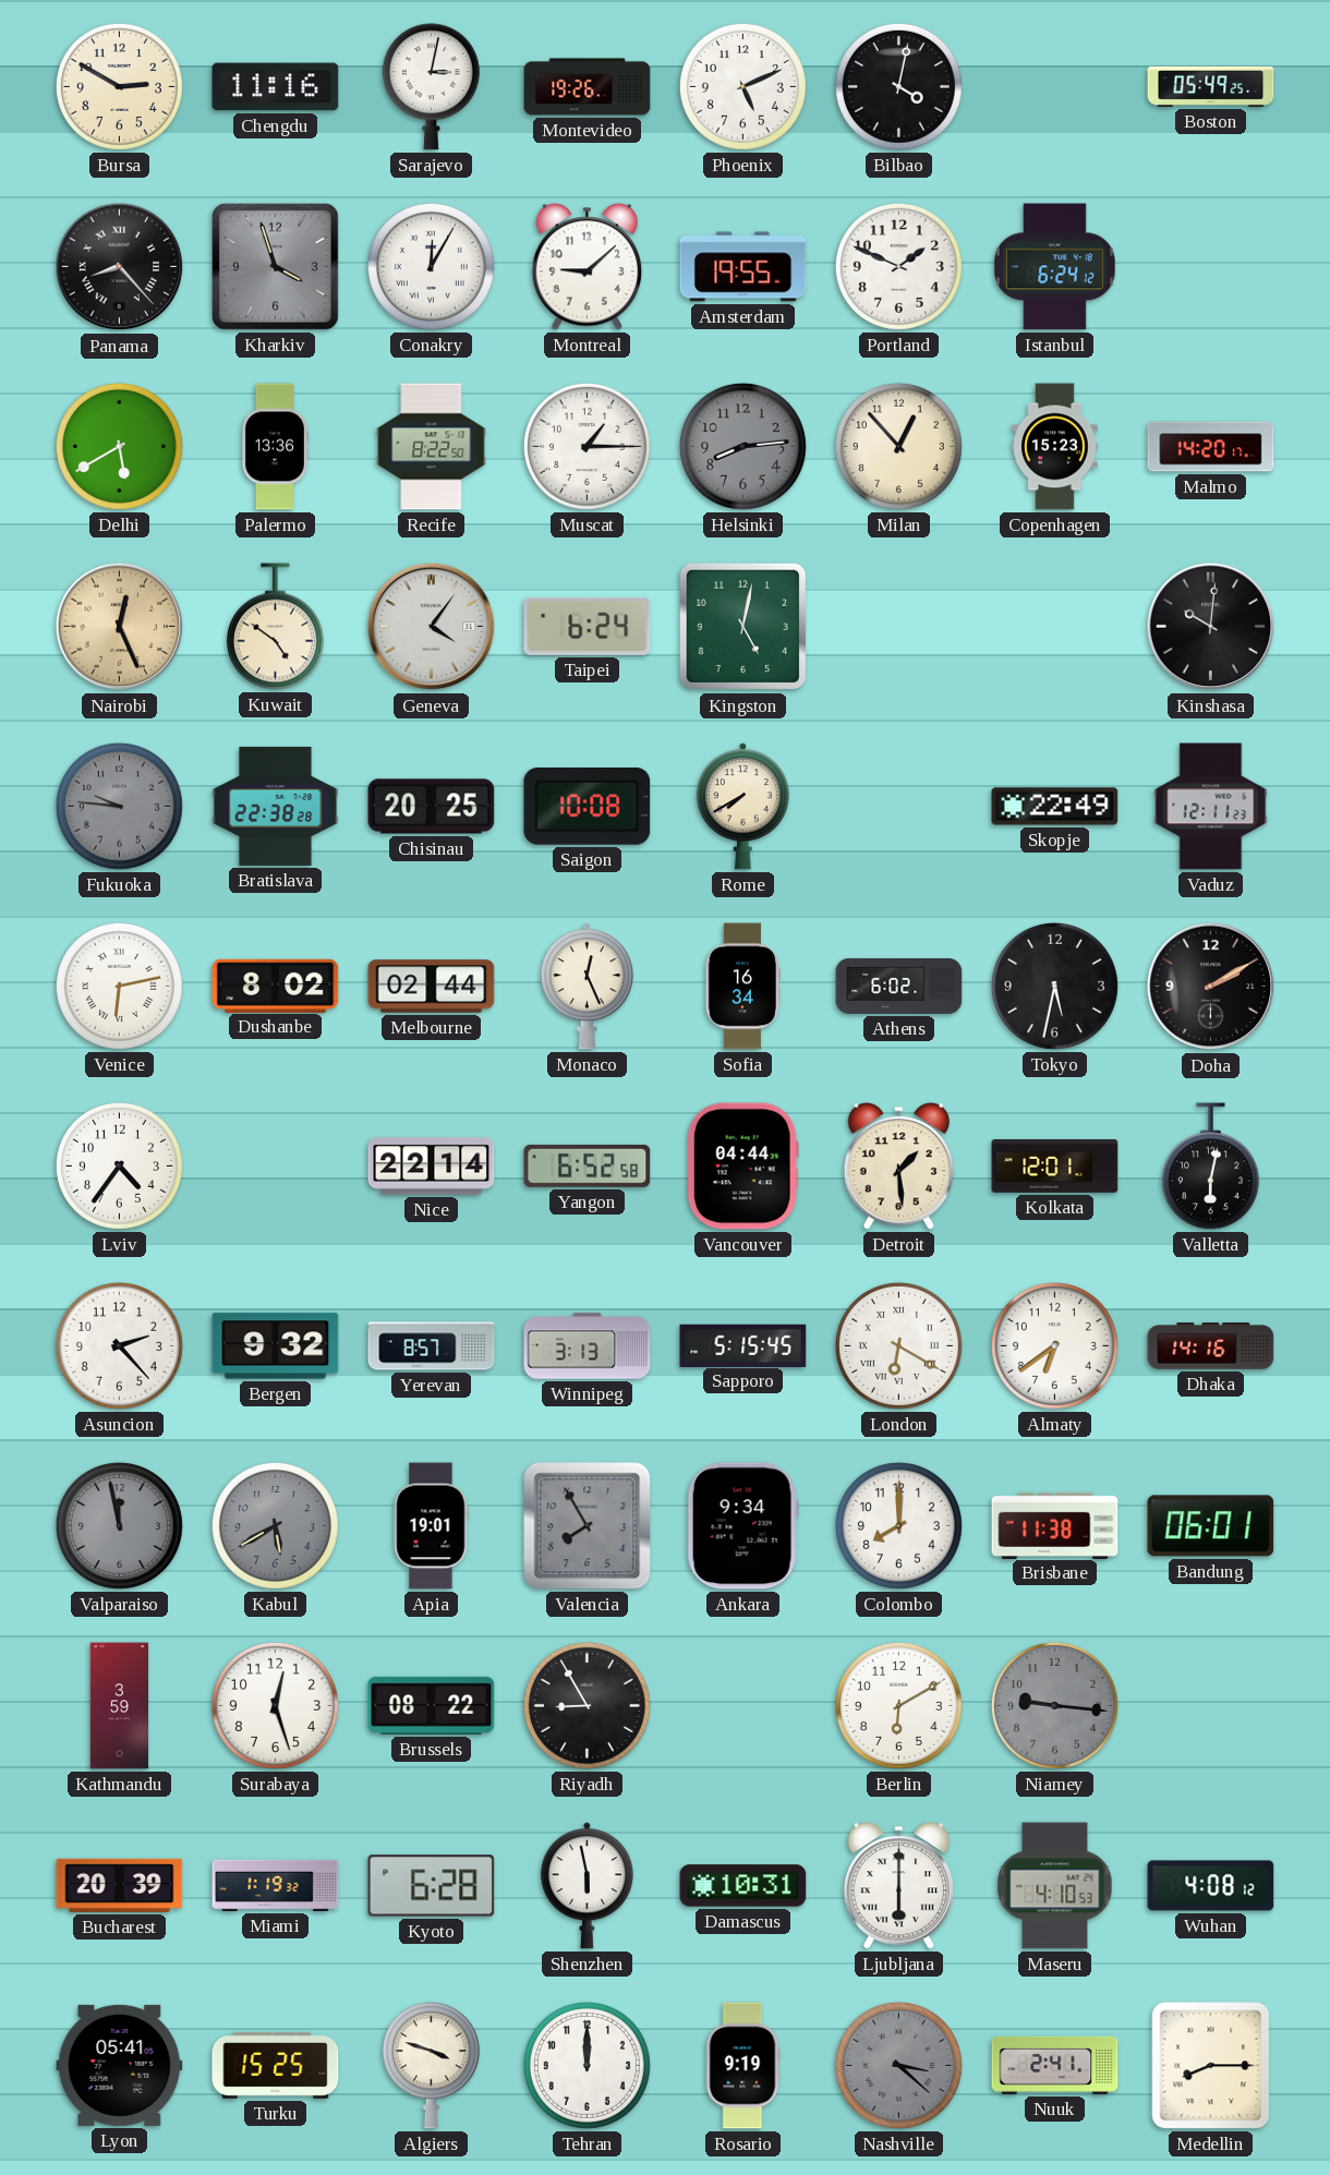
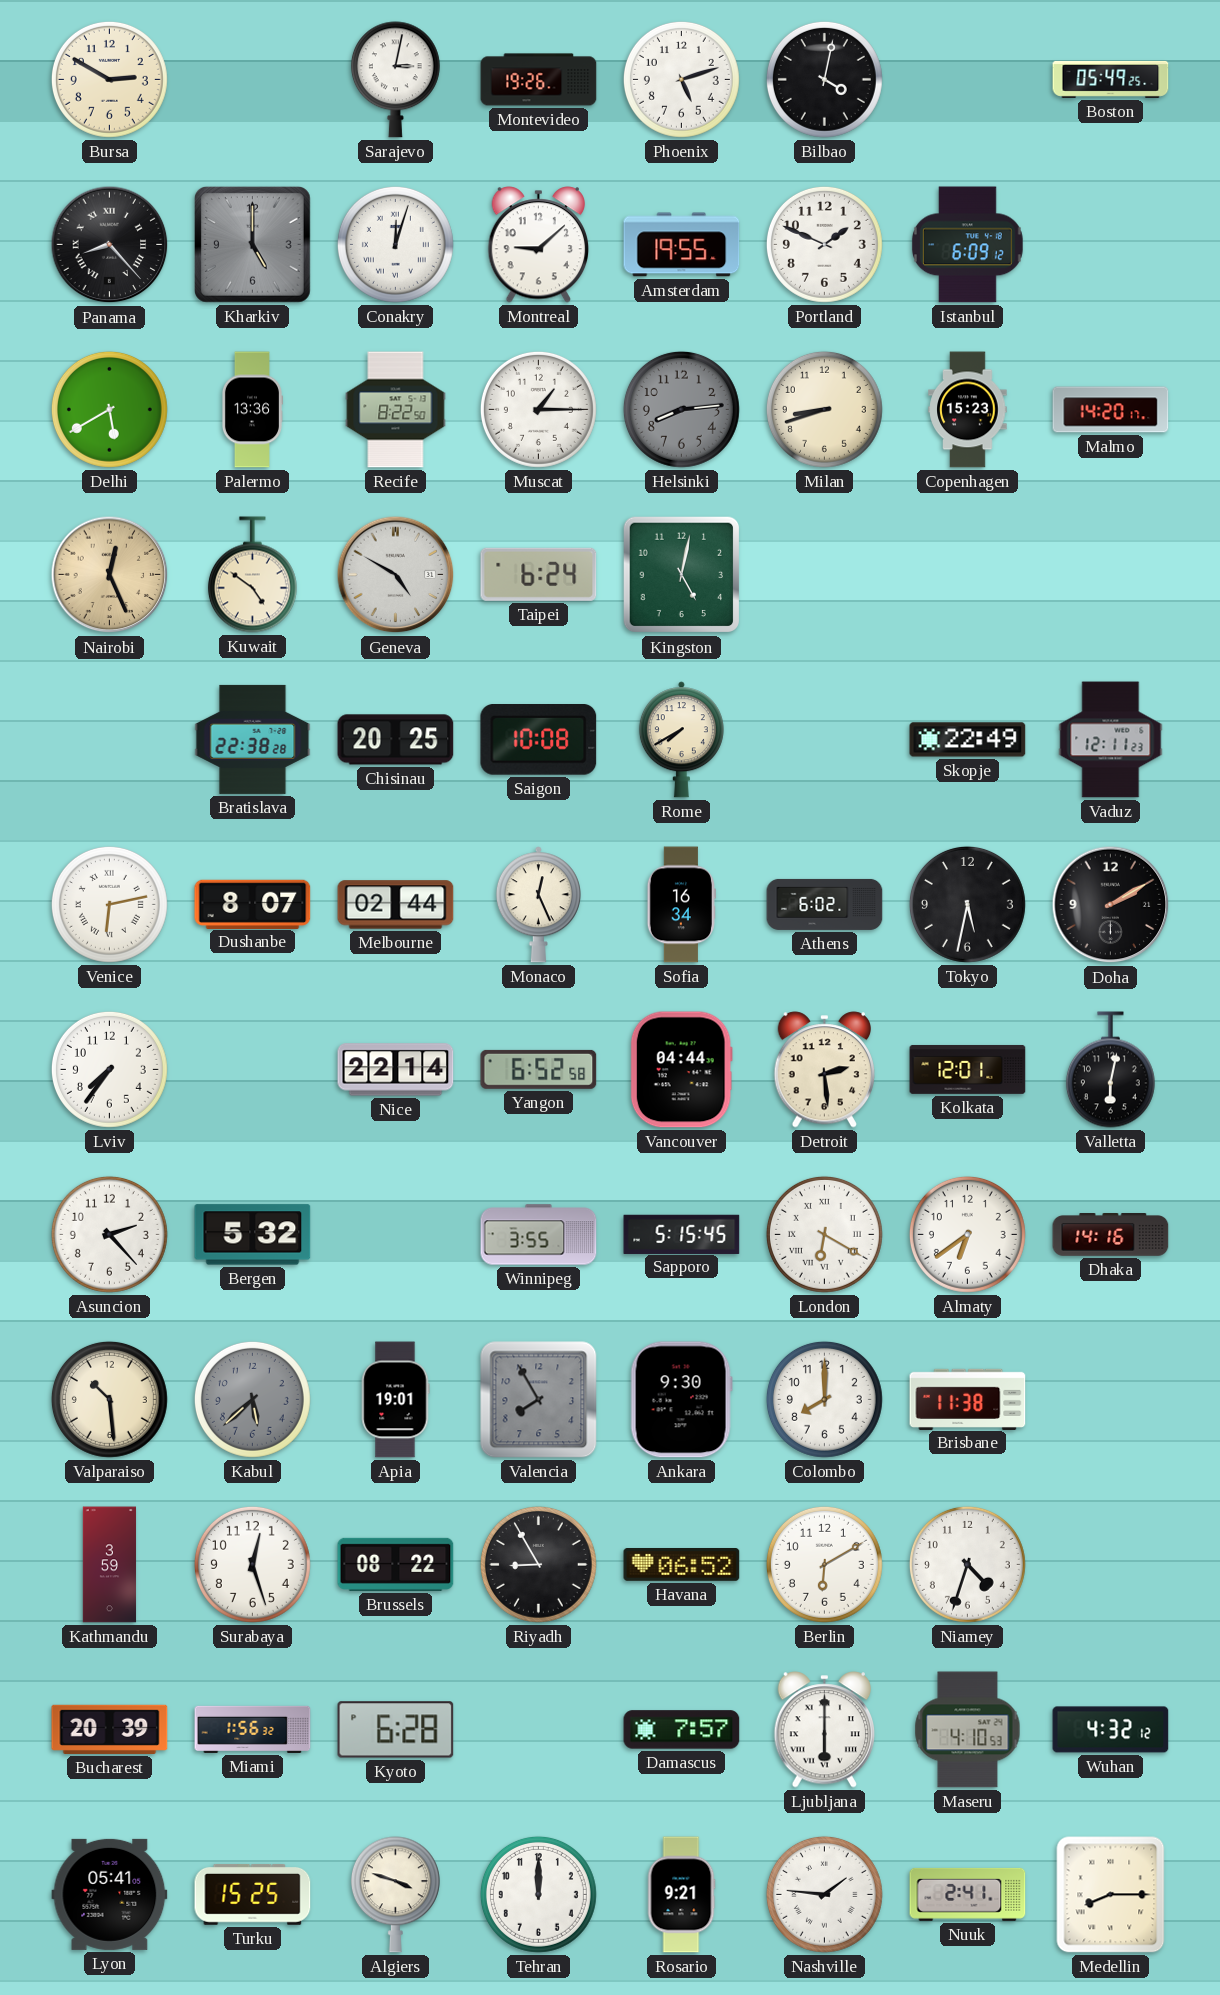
Chengdu: 11:16 -> none
Phoenix: 5:11 -> 5:12
Kharkiv: 3:57 -> 5:00
Conakry: 12:05 -> 12:03
Istanbul: 6:24 -> 6:09
Milan: 12:53 -> 8:42
Geneva: 4:06 -> 4:50
Kinshasa: 10:01 -> none
Fukuoka: 9:46 -> none
Dushanbe: 8:02 -> 8:07
Lviv: 4:36 -> 7:36
Detroit: 1:29 -> 2:29
Bergen: 9:32 -> 5:32
Yerevan: 8:57 -> none
Winnipeg: 3:13 -> 3:55
Valparaiso: 11:58 -> 10:29
Valparaiso dial: grey -> cream
Kabul: 5:40 -> 5:38
Ankara: 9:34 -> 9:30
Bandung: 06:01 -> none
Havana: none -> 06:52
Niamey: 9:16 -> 4:33
Niamey dial: grey -> white
Miami: 1:19 -> 1:56
Shenzhen: 5:58 -> none
Damascus: 10:31 -> 7:57
Wuhan: 4:08 -> 4:32
Rosario: 9:19 -> 9:21
Nashville: 3:22 -> 1:46
Nashville dial: grey -> white
